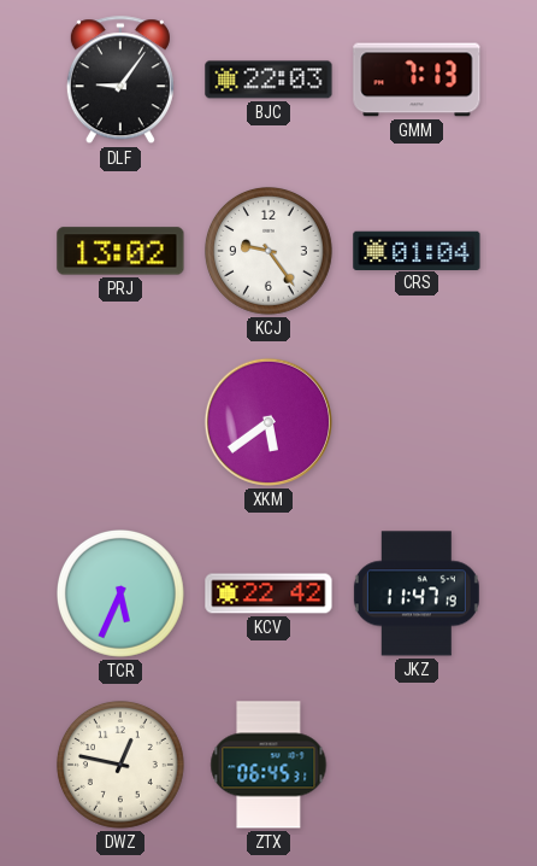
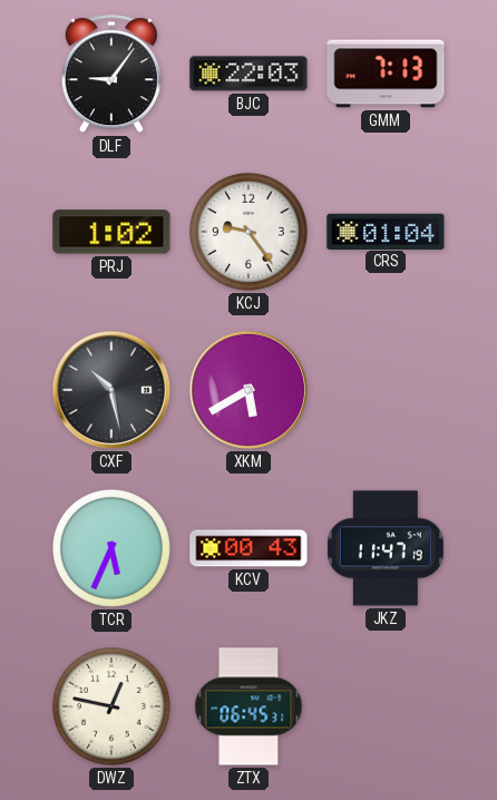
PRJ: 13:02 -> 1:02
CXF: none -> 10:28
XKM: 5:39 -> 5:40
KCV: 22:42 -> 00:43
